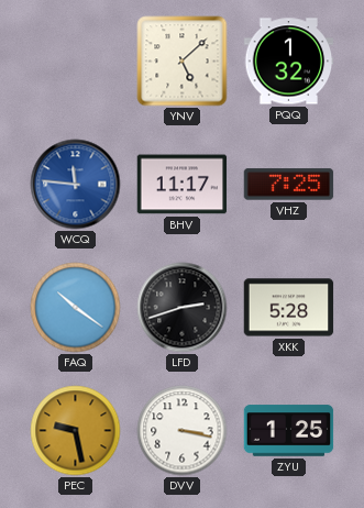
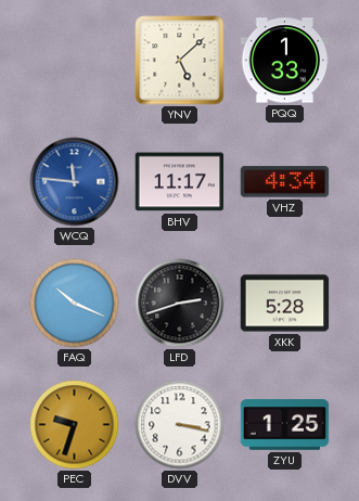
PQQ: 1:32 -> 1:33
VHZ: 7:25 -> 4:34
FAQ: 10:21 -> 10:19
PEC: 9:28 -> 9:33
